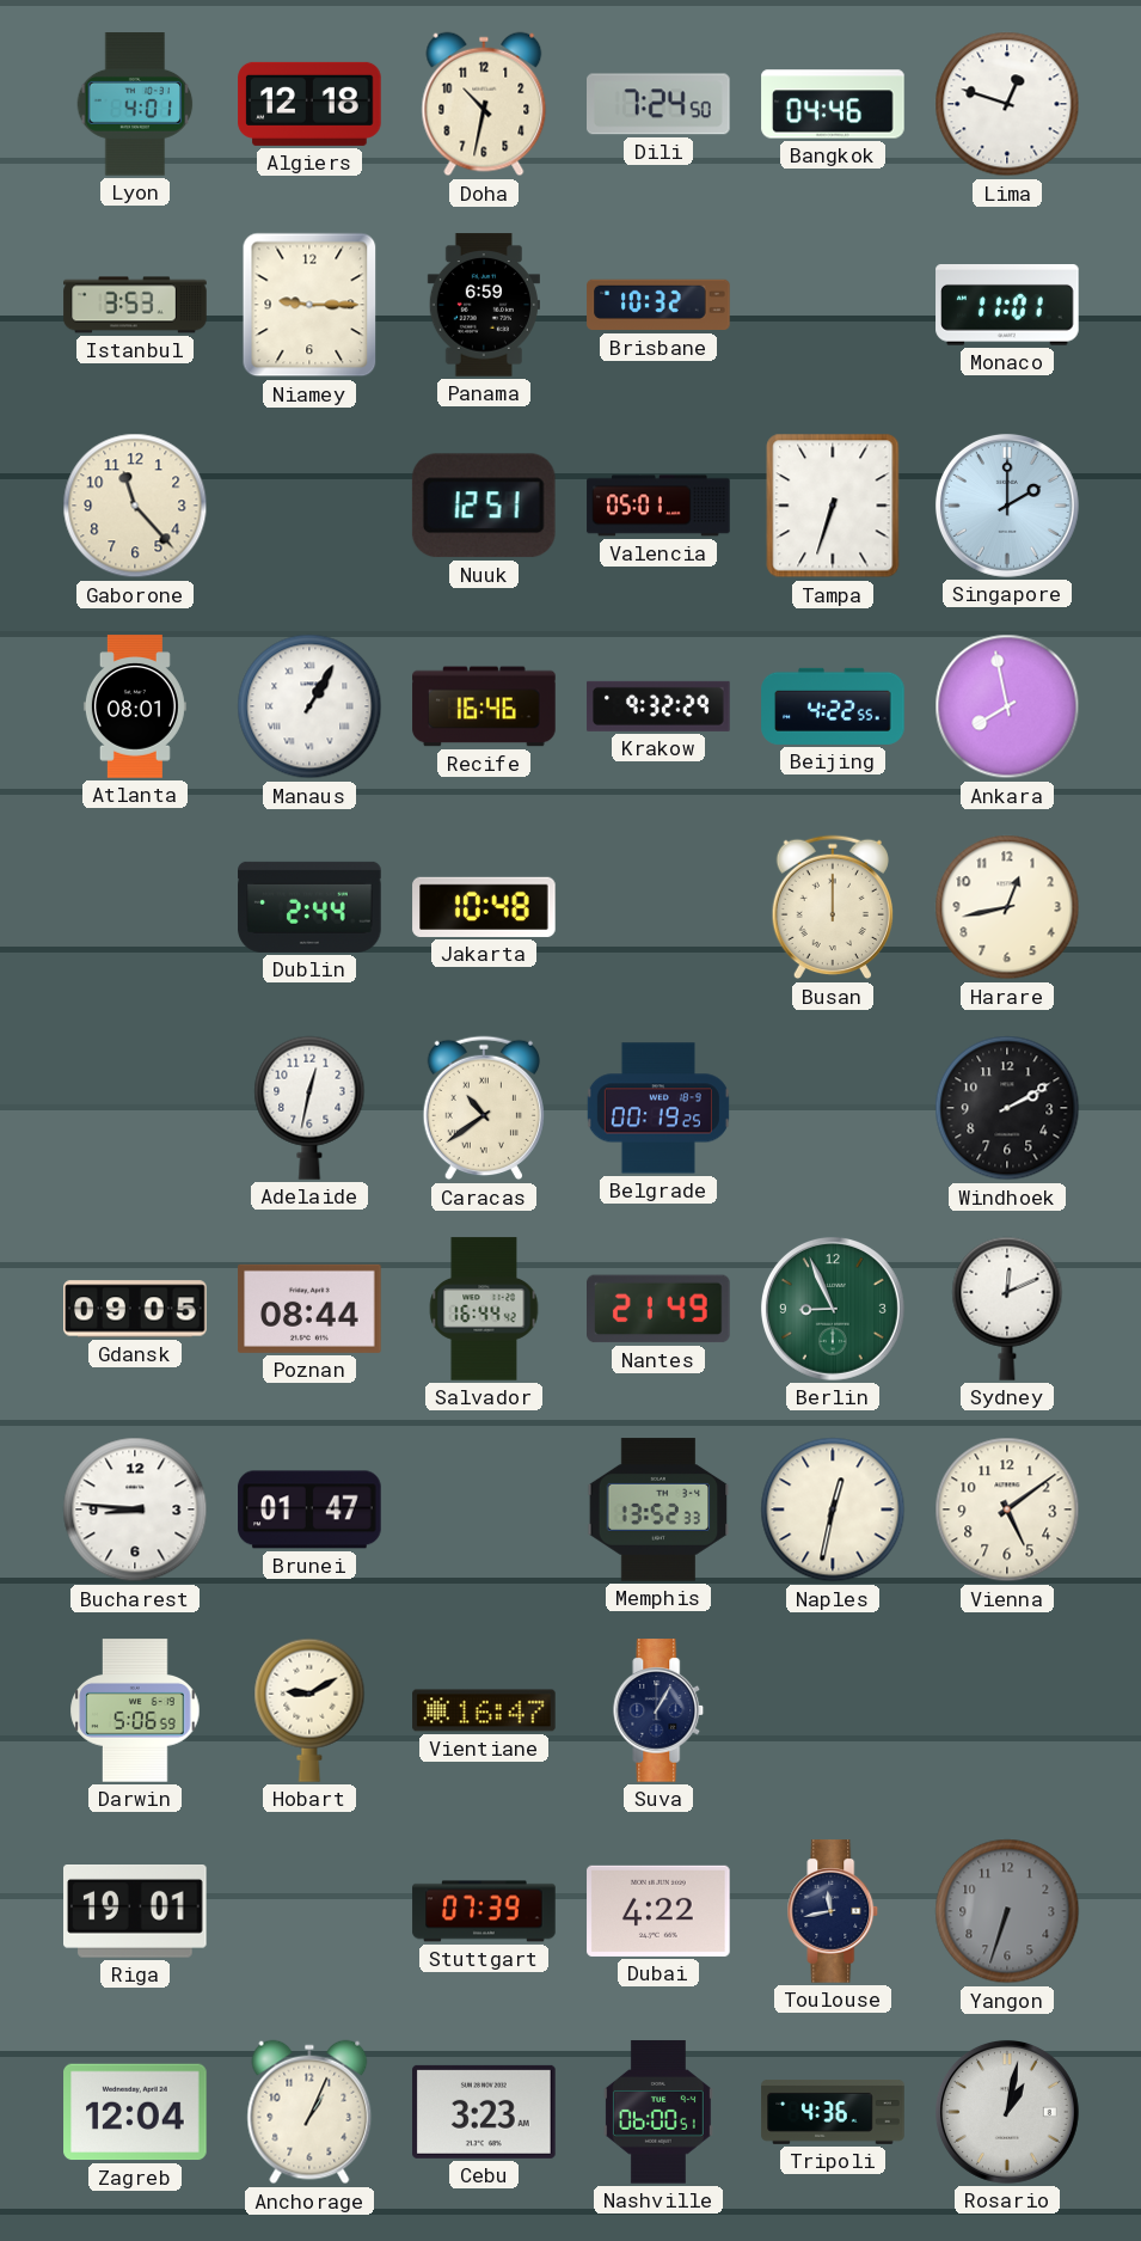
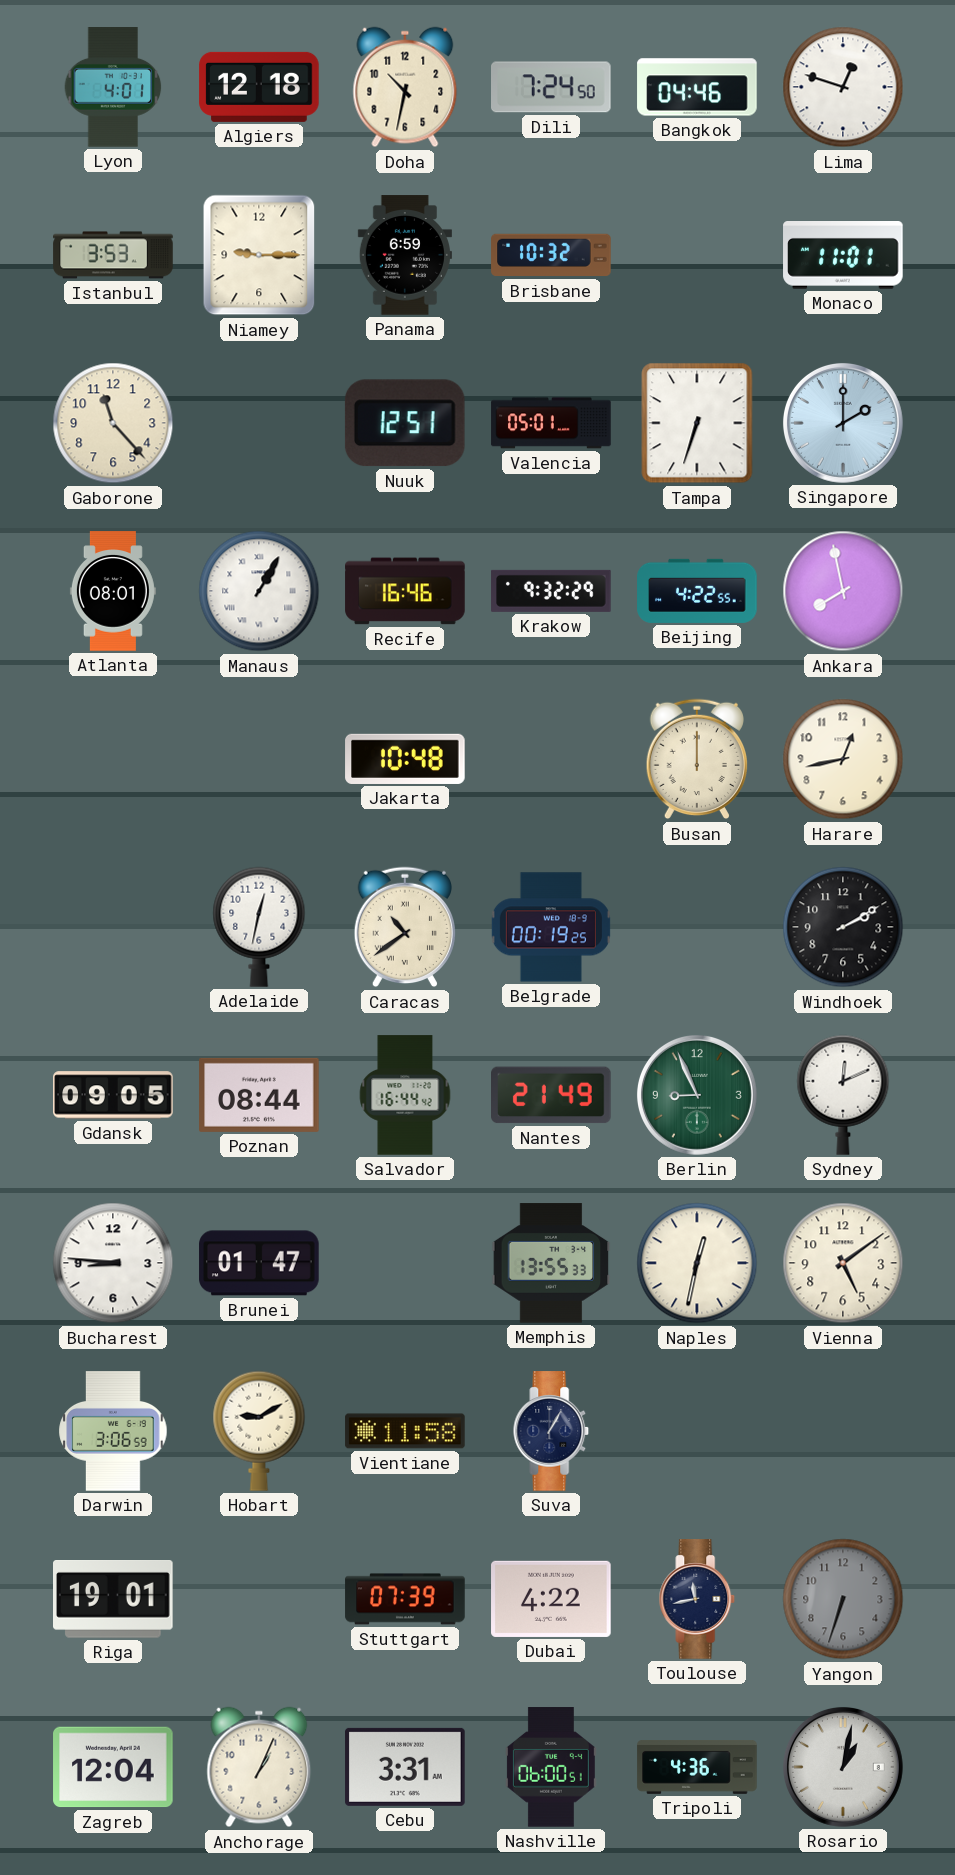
Dublin: 2:44 -> none
Memphis: 13:52 -> 13:55
Darwin: 5:06 -> 3:06
Vientiane: 16:47 -> 11:58
Cebu: 3:23 -> 3:31
